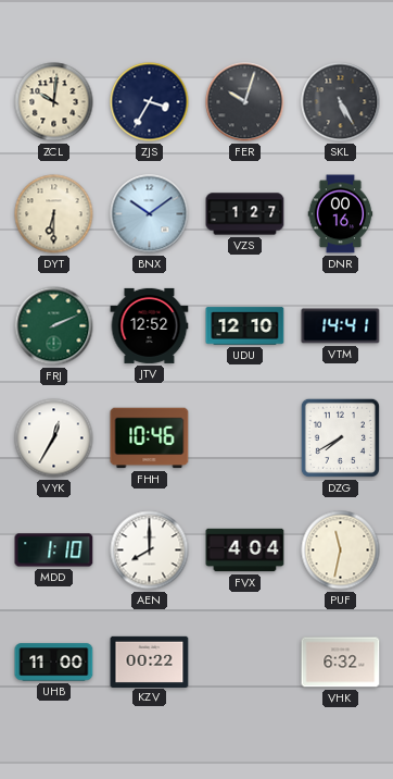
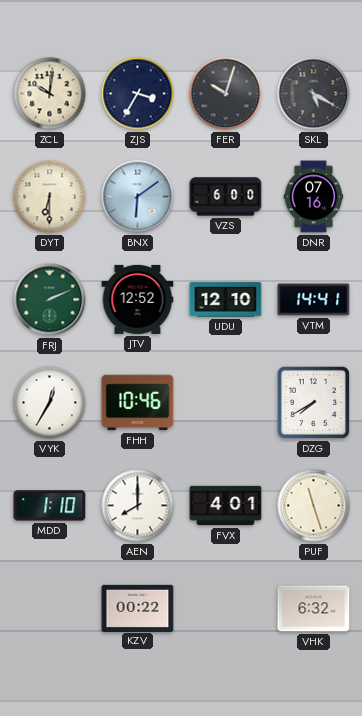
SKL: 5:25 -> 5:20
BNX: 10:09 -> 6:09
VZS: 1:27 -> 6:00
DNR: 00:16 -> 07:16
FVX: 4:04 -> 4:01
PUF: 11:32 -> 11:27
UHB: 11:00 -> none
